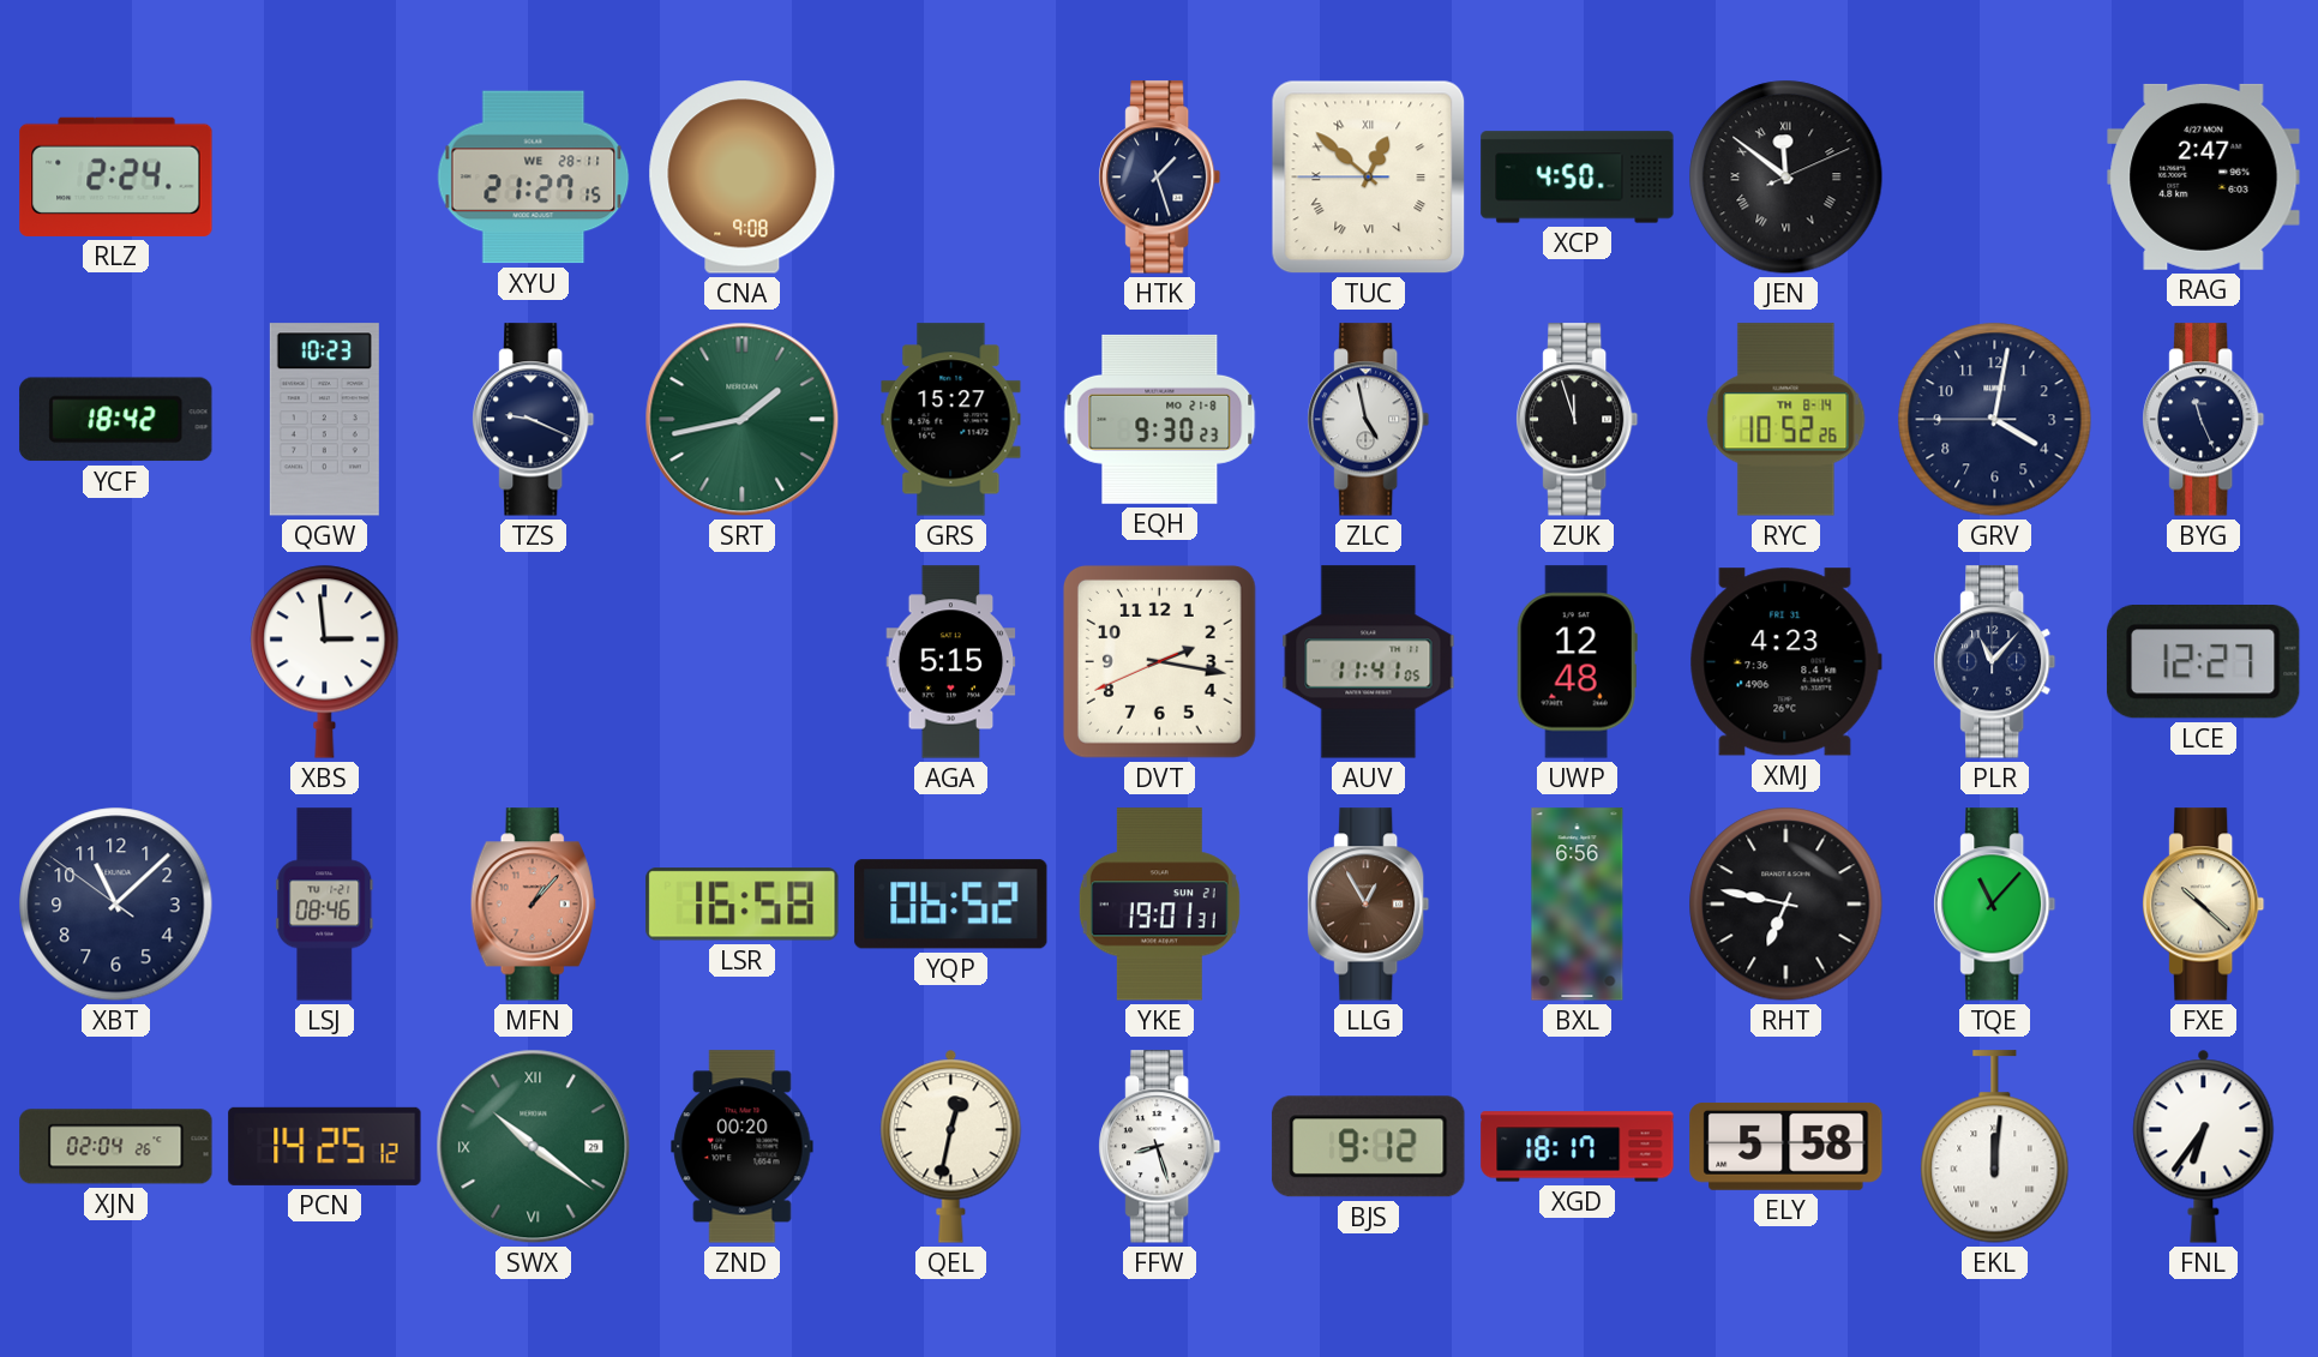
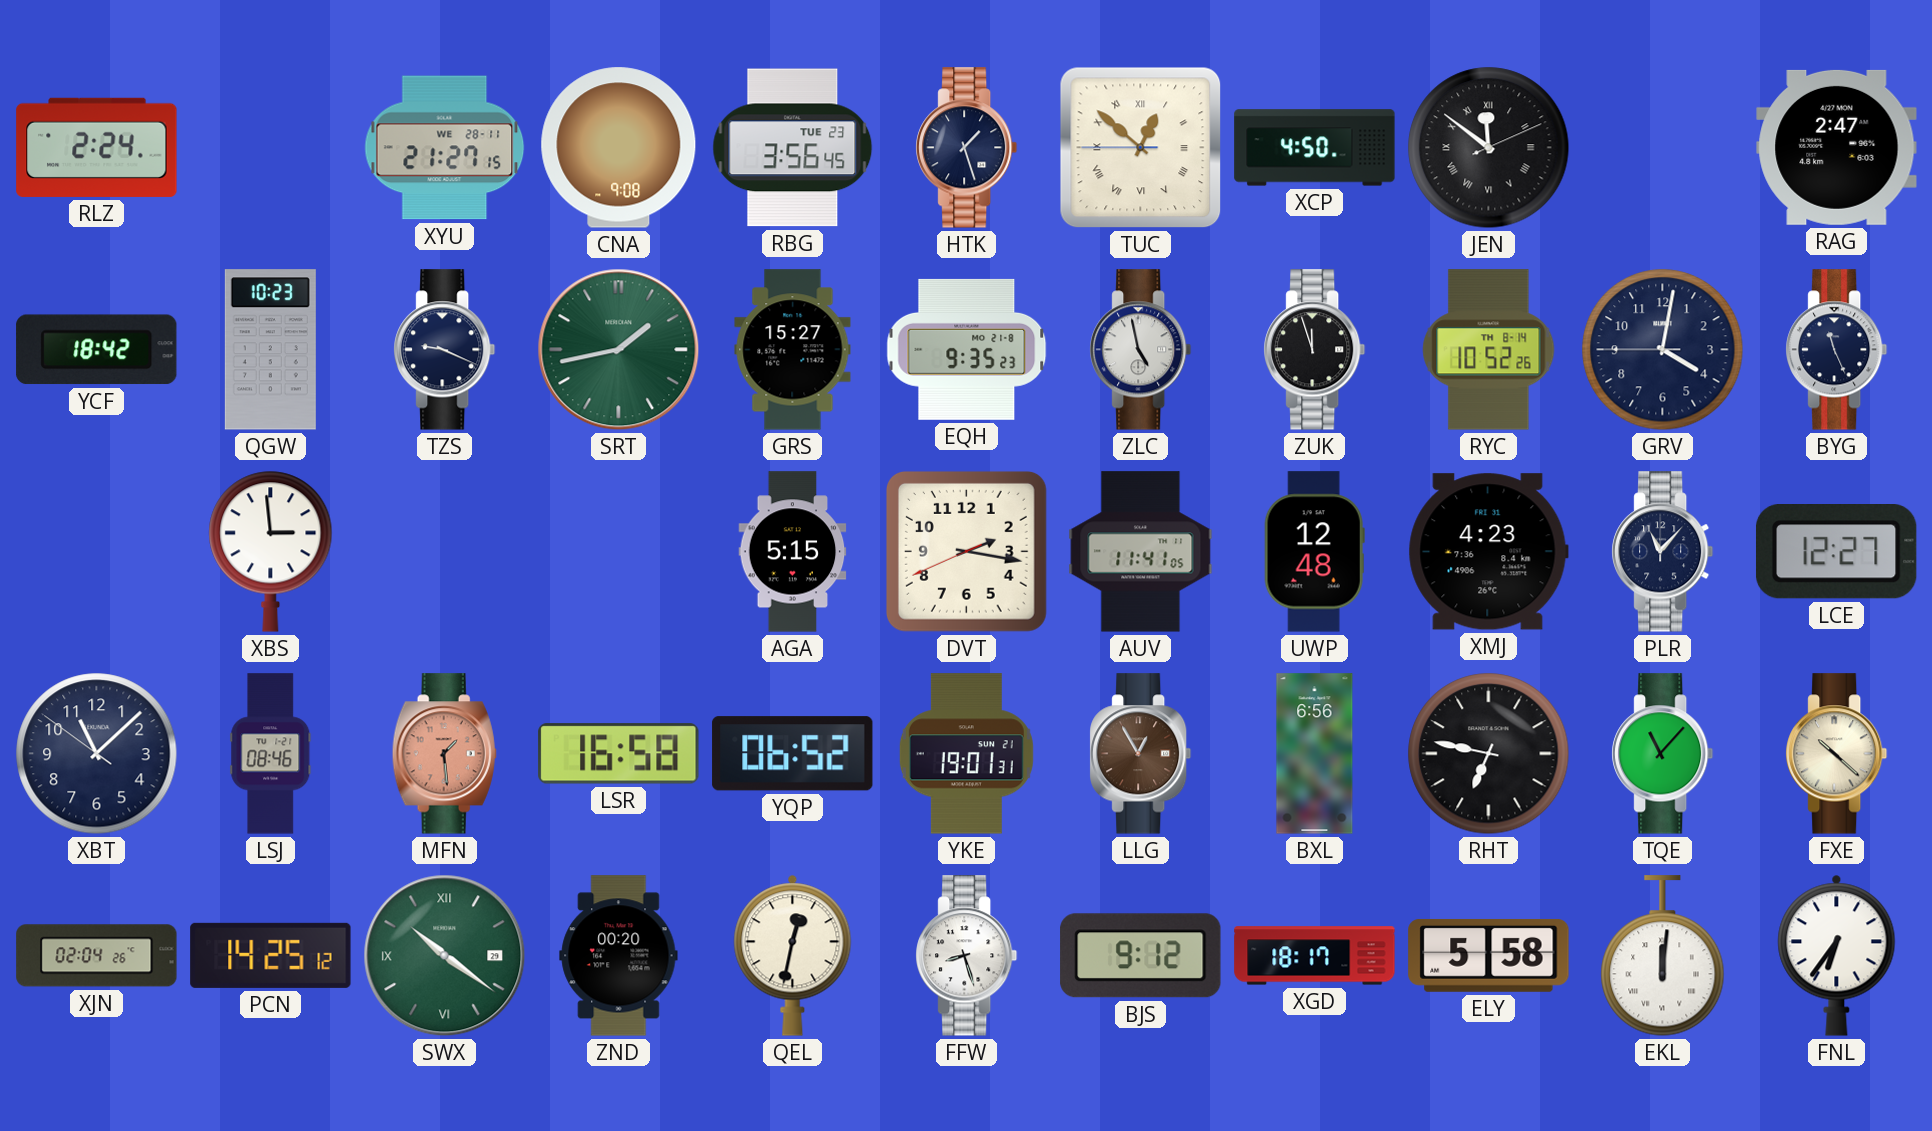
RBG: none -> 3:56
EQH: 9:30 -> 9:35
MFN: 1:07 -> 1:29
